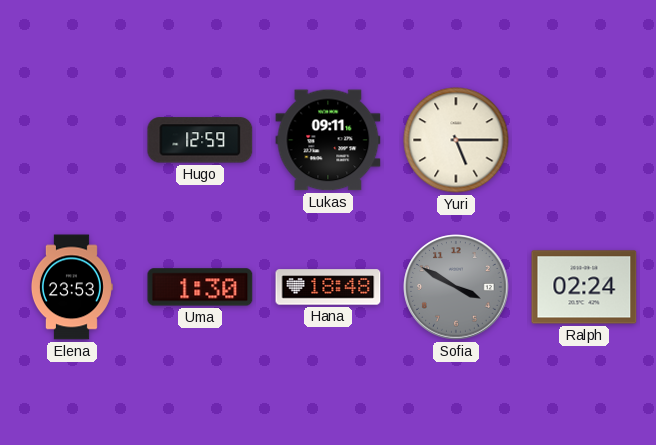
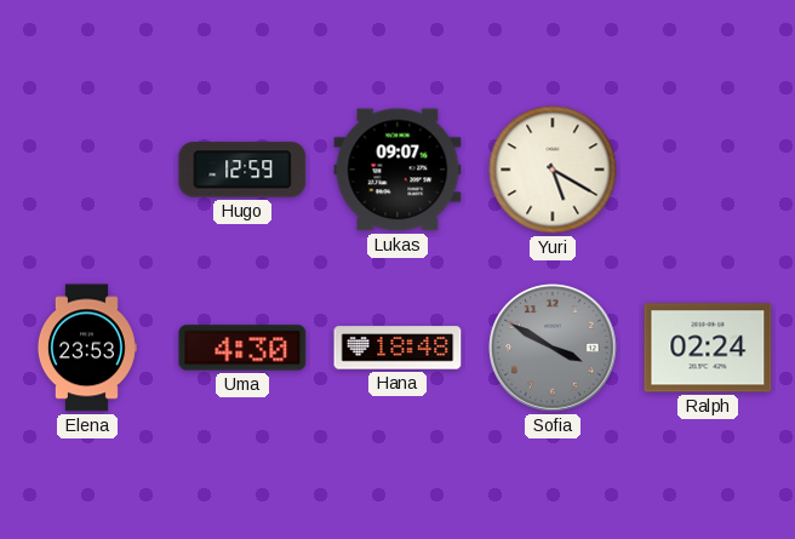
Lukas: 09:11 -> 09:07
Yuri: 5:15 -> 5:20
Uma: 1:30 -> 4:30
